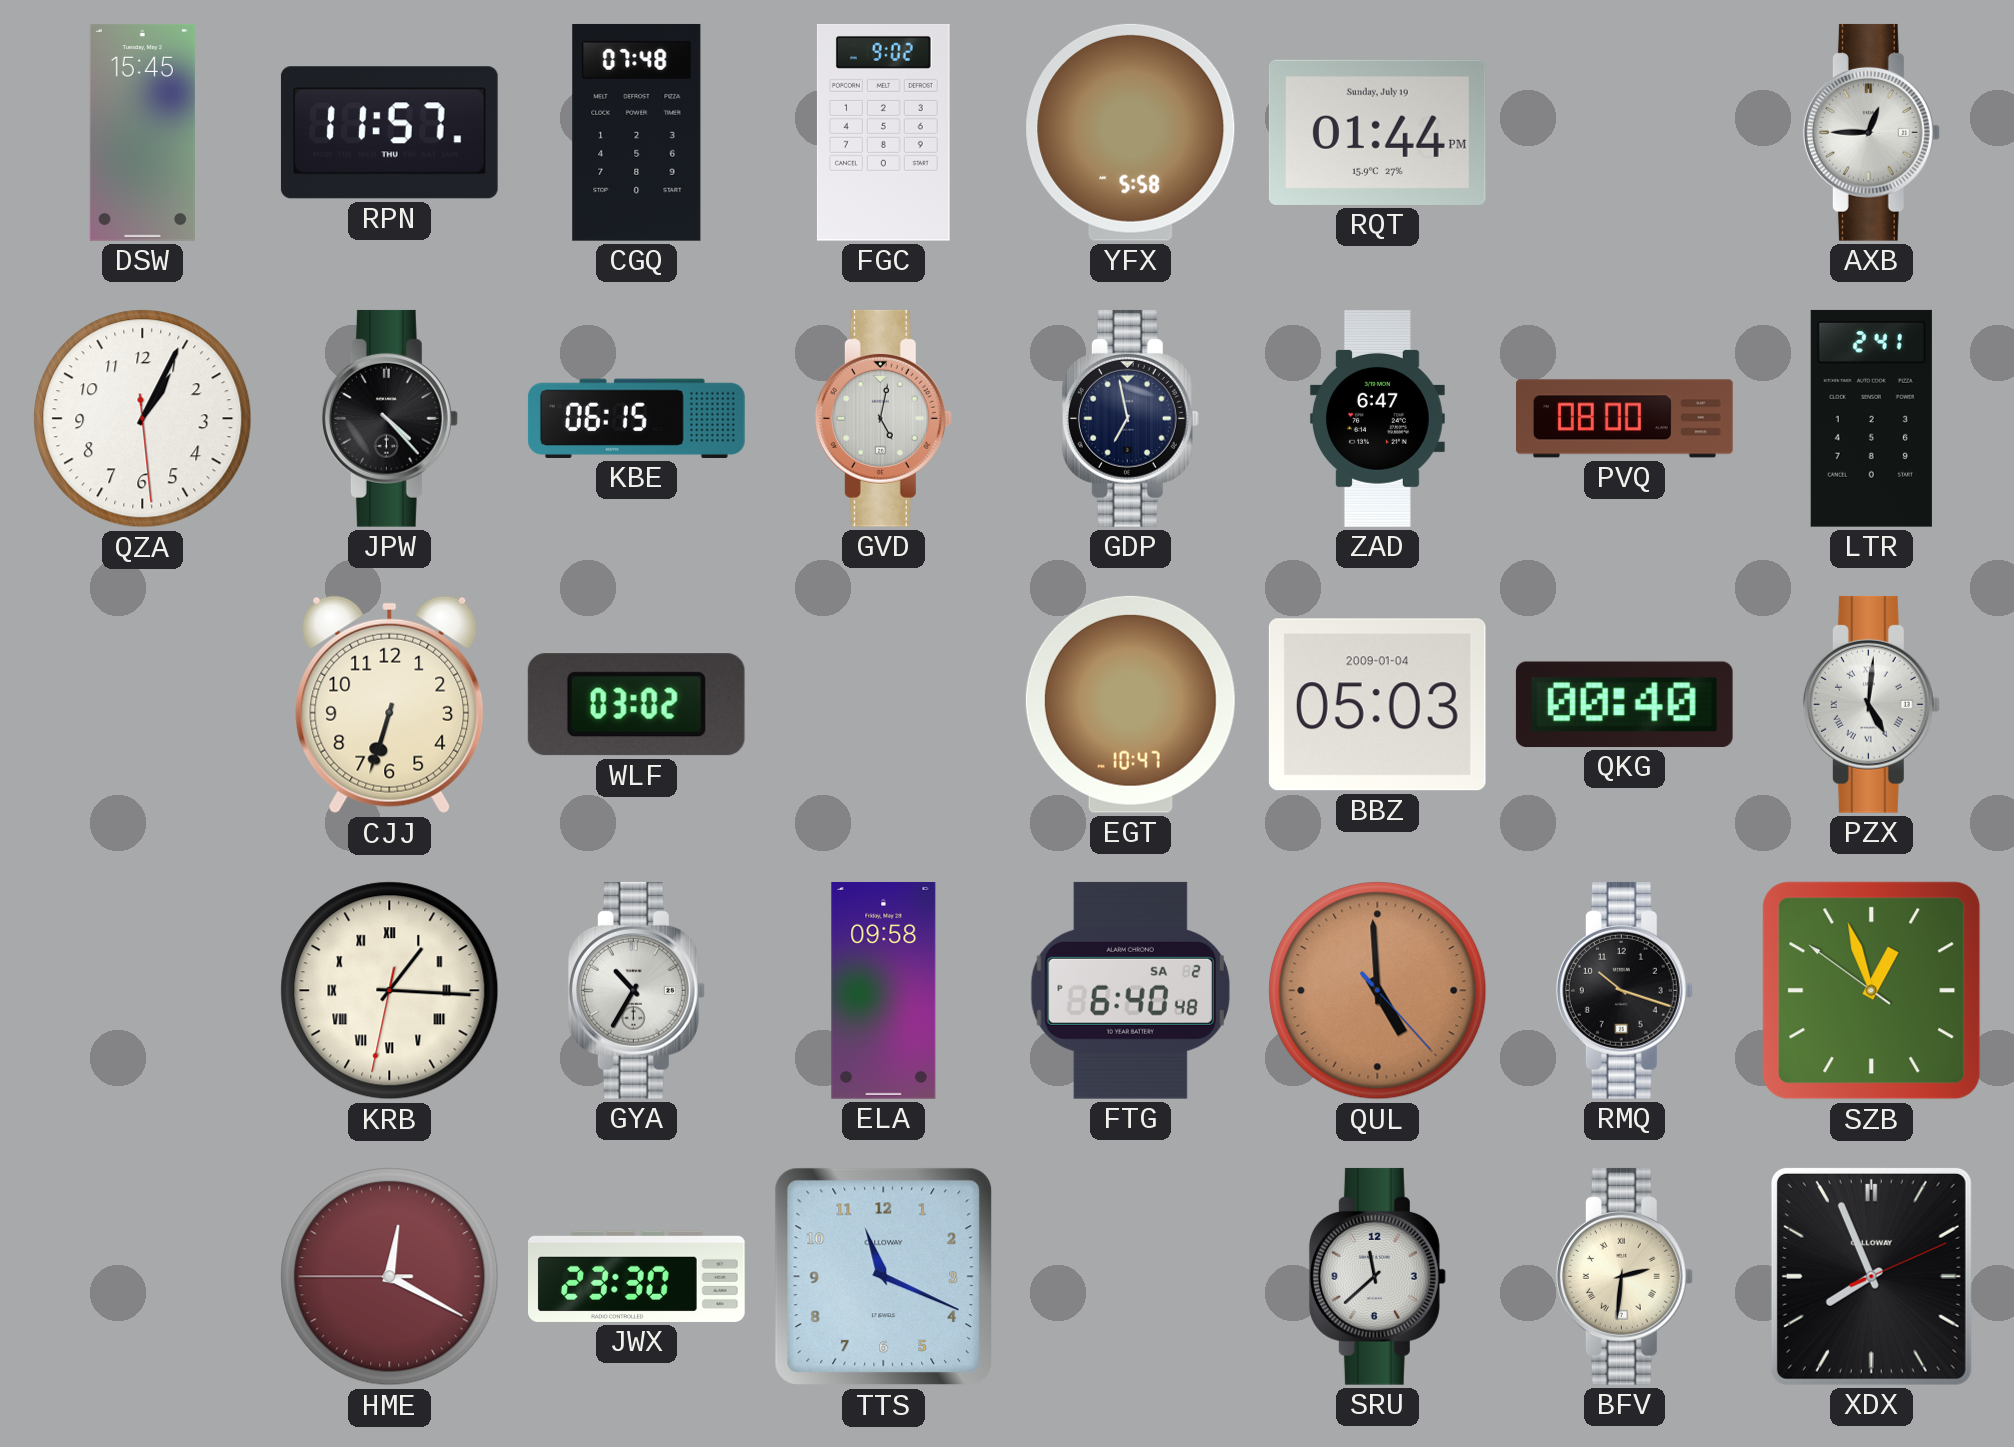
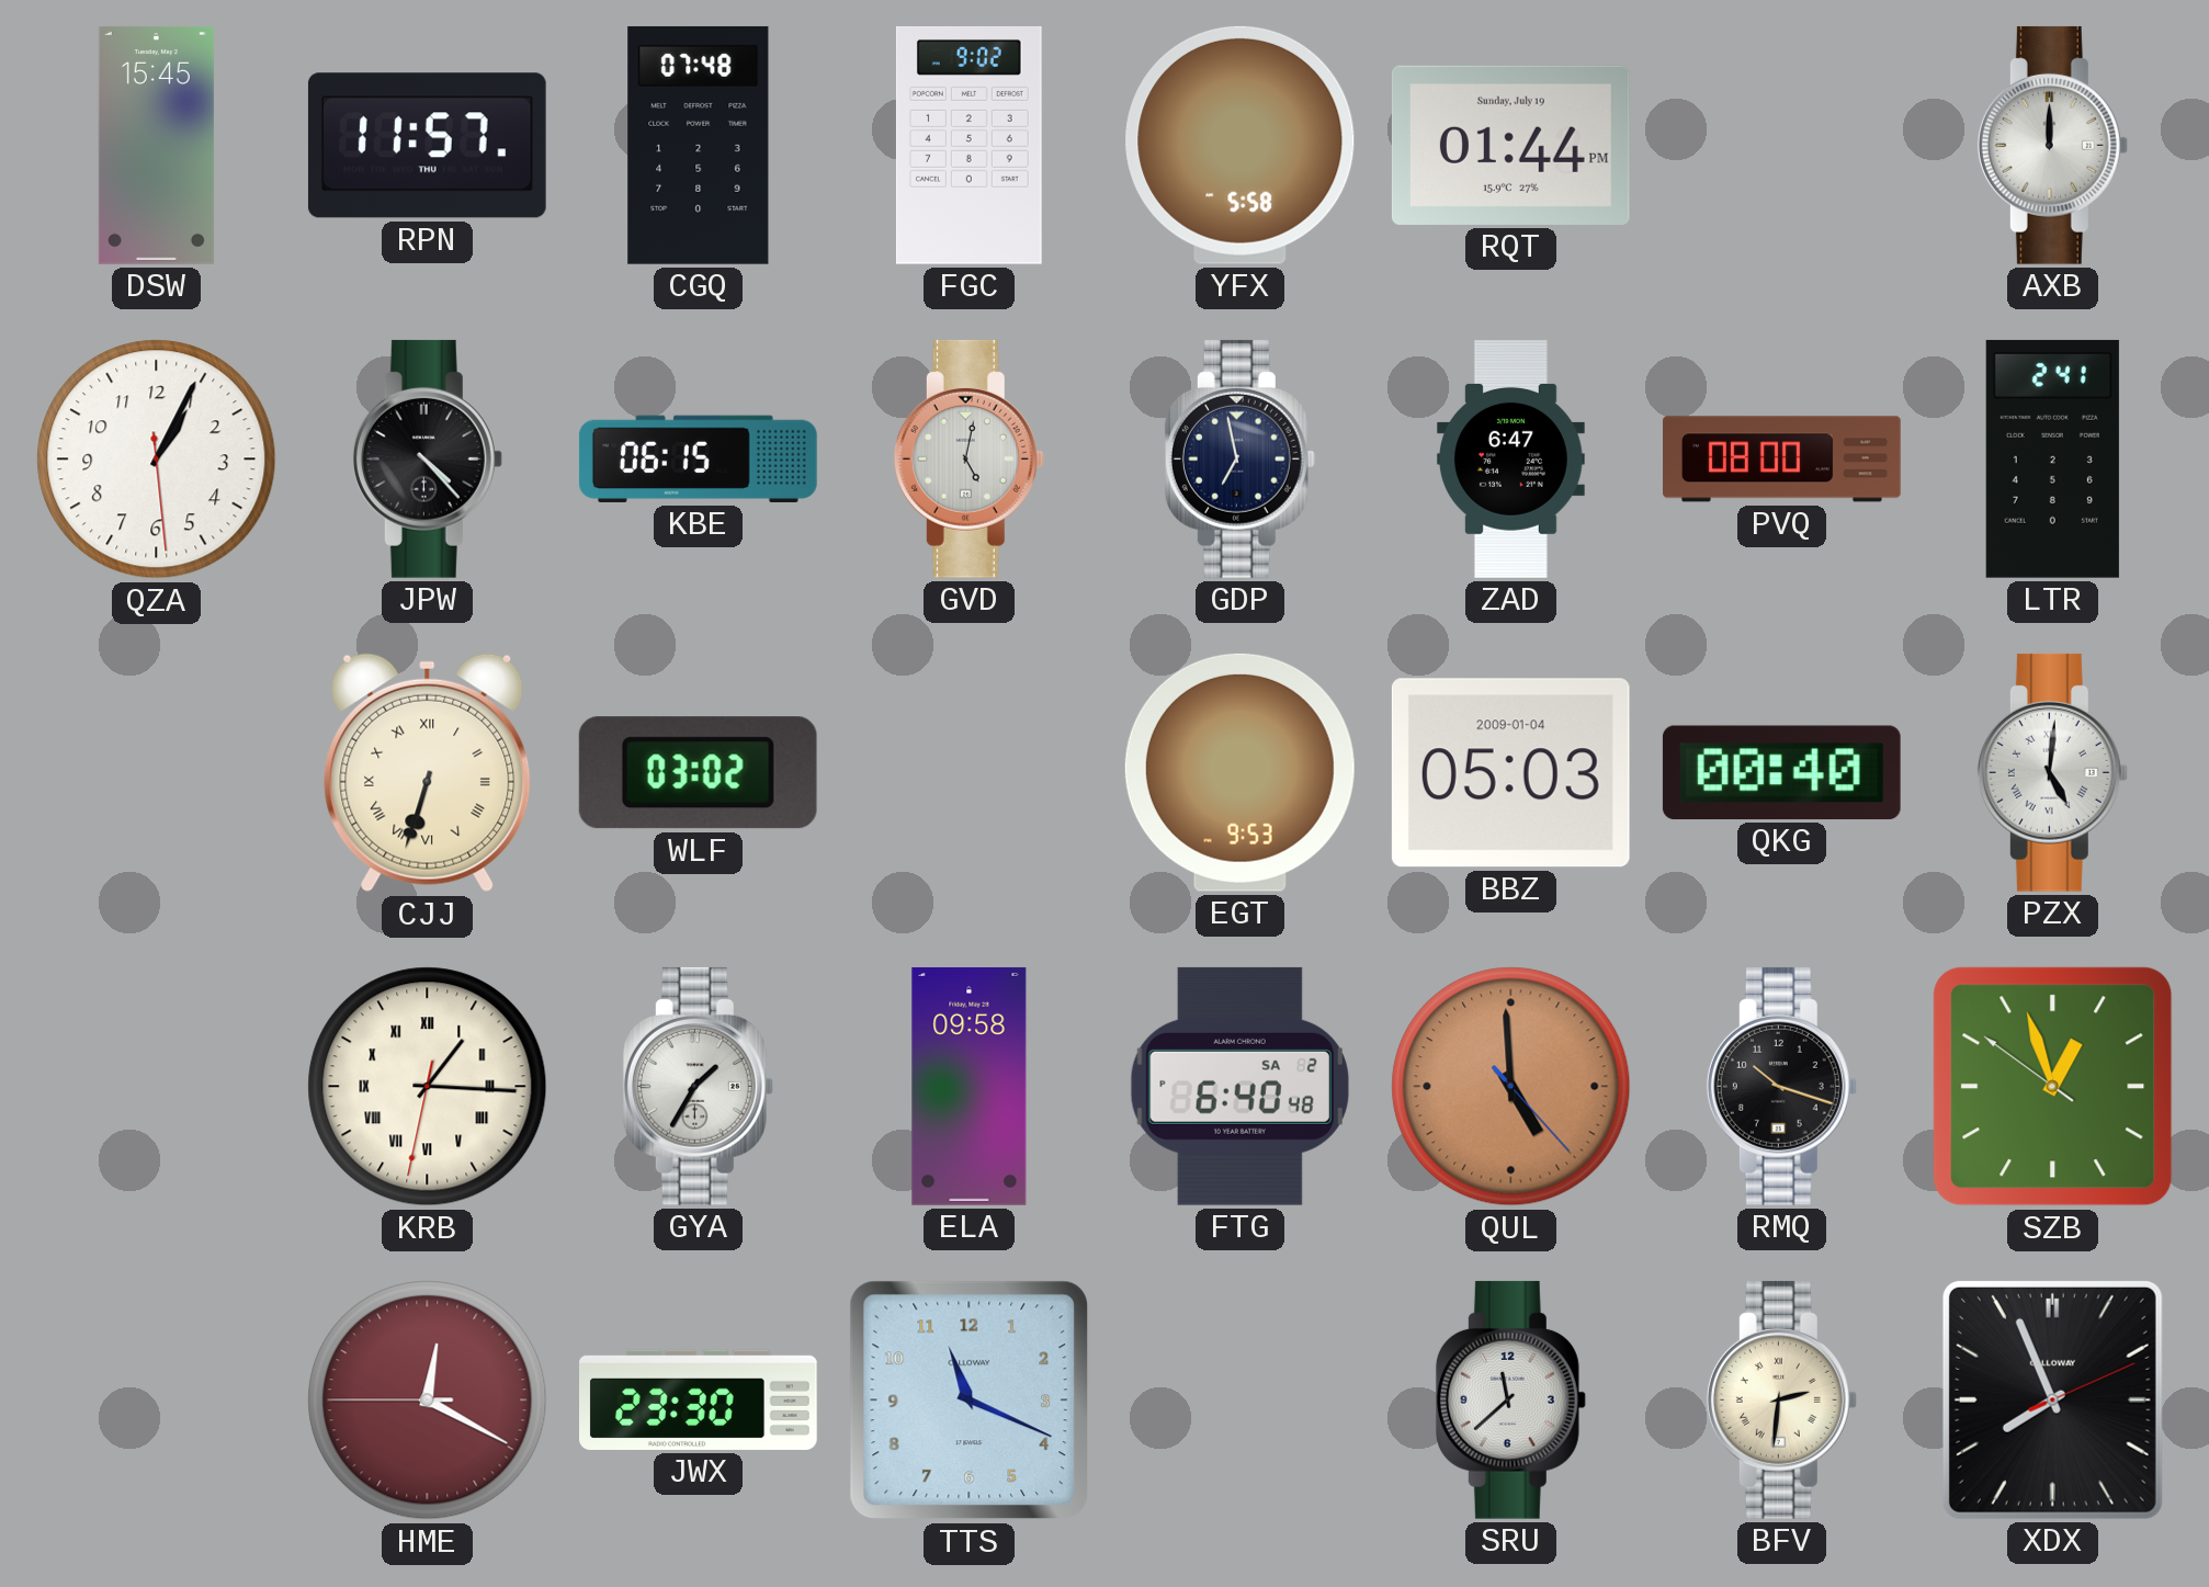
AXB: 12:45 -> 12:00
CJJ numerals: Arabic -> Roman
EGT: 10:47 -> 9:53
GYA: 10:35 -> 1:35
